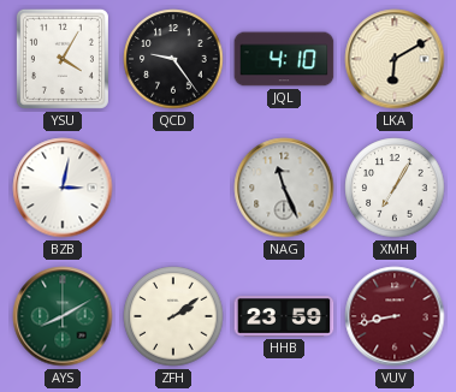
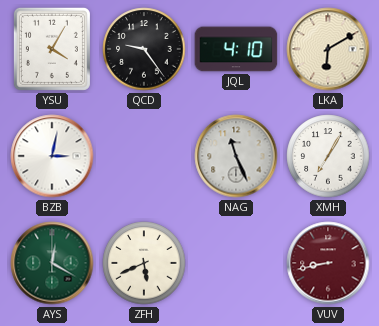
AYS: 8:10 -> 12:20
ZFH: 2:09 -> 5:41
HHB: 23:59 -> none
